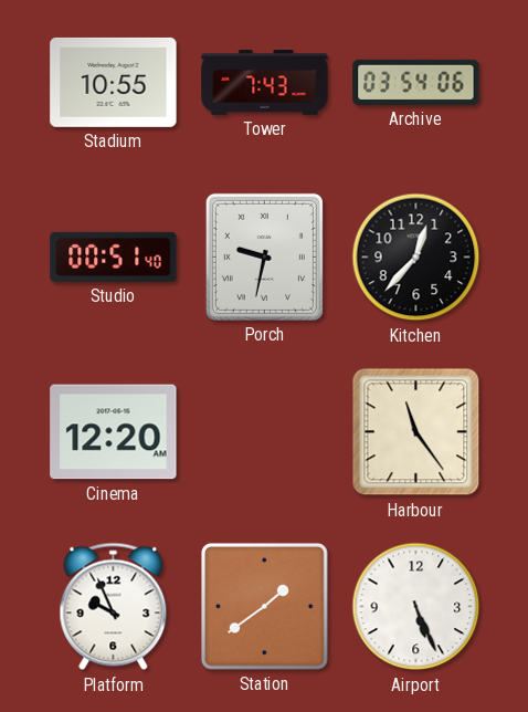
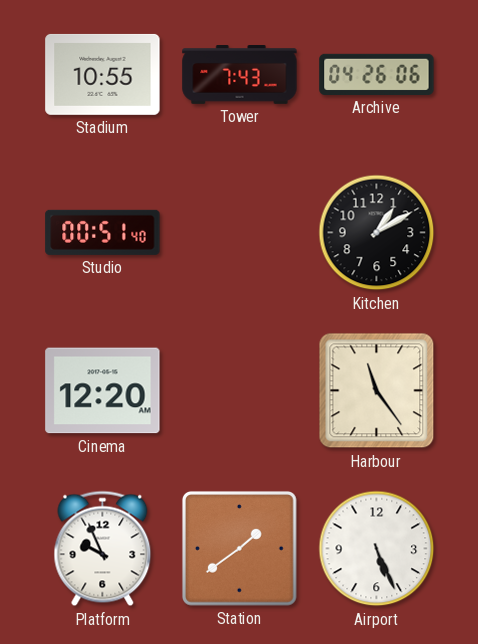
Archive: 03:54 -> 04:26
Porch: 9:32 -> none
Kitchen: 12:37 -> 1:10
